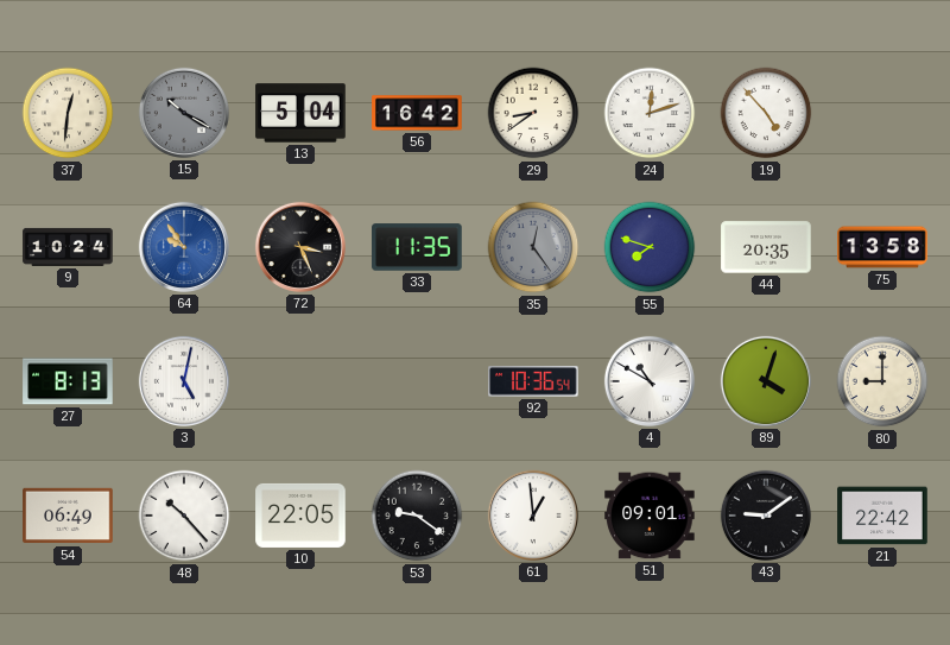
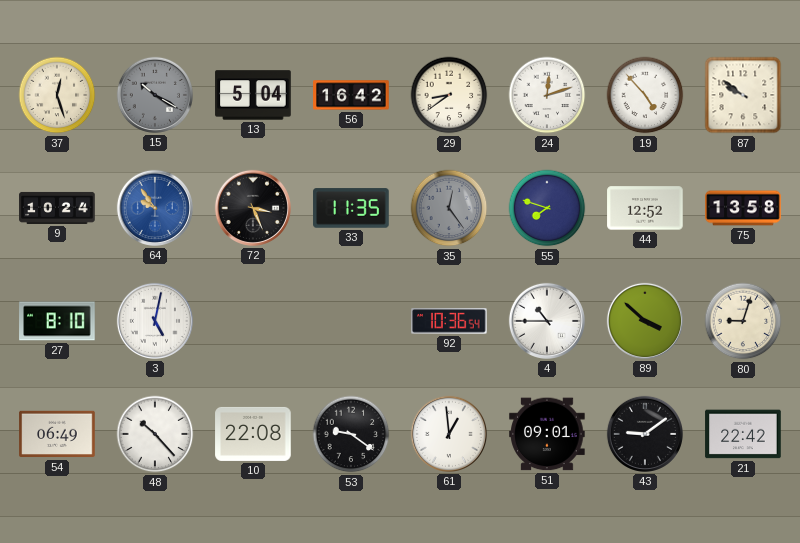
37: 12:31 -> 12:27
87: none -> 9:51
44: 20:35 -> 12:52
27: 8:13 -> 8:10
4: 10:50 -> 10:45
89: 4:03 -> 3:52
80: 9:00 -> 9:03
10: 22:05 -> 22:08
